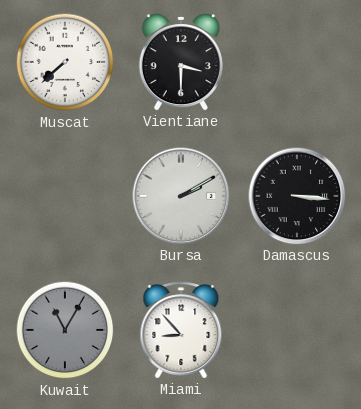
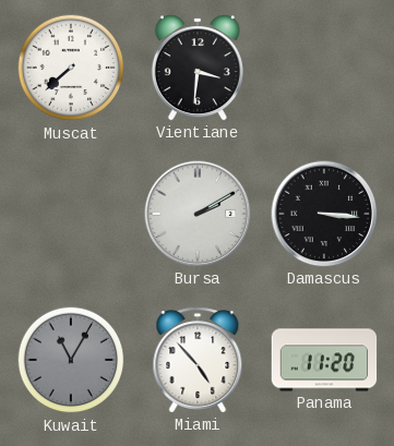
Vientiane: 3:30 -> 3:31
Miami: 8:53 -> 4:53
Panama: none -> 11:20
